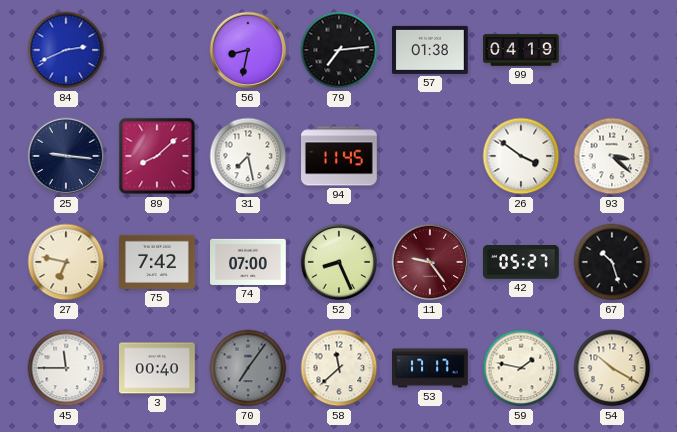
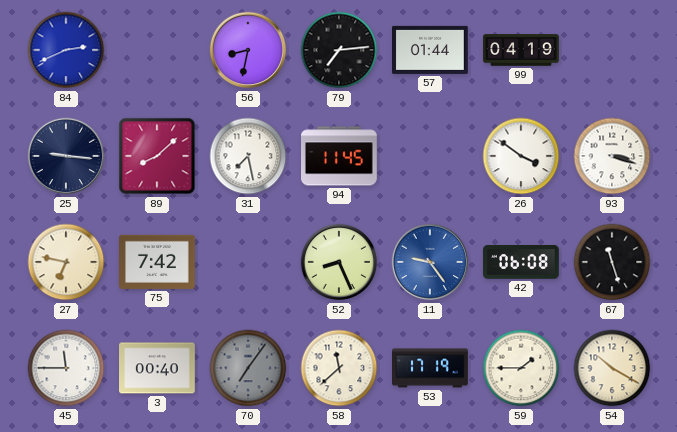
57: 01:38 -> 01:44
93: 3:22 -> 3:18
74: 07:00 -> none
11 dial: burgundy -> blue
42: 05:27 -> 06:08
67: 10:27 -> 11:27
53: 17:17 -> 17:19
59: 1:47 -> 1:45
